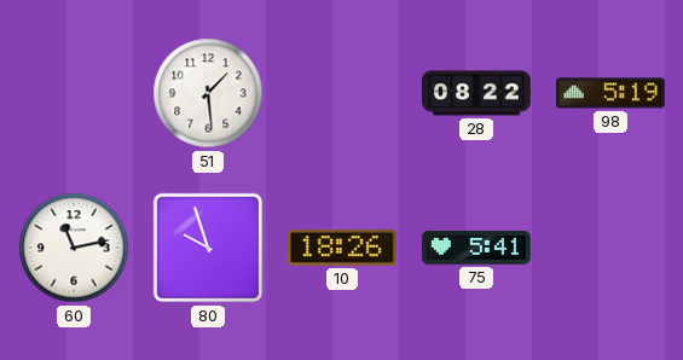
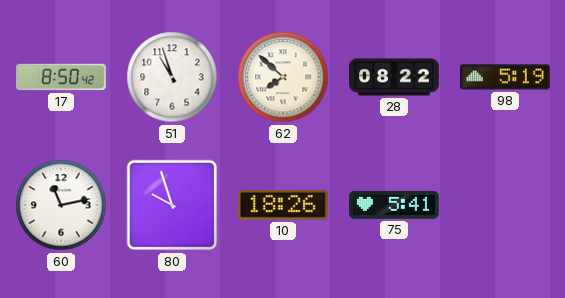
17: none -> 8:50
51: 1:29 -> 10:57
62: none -> 7:52
